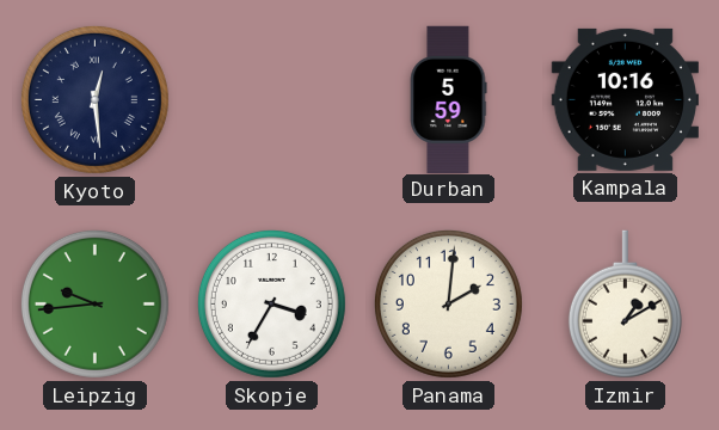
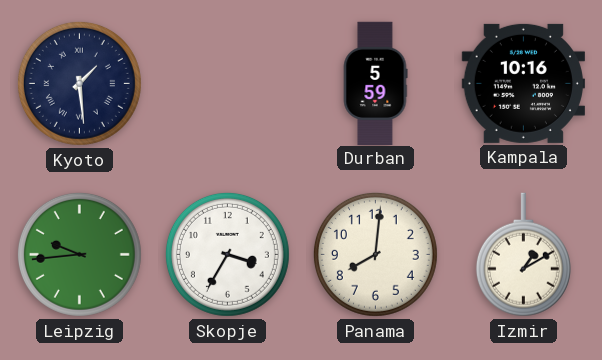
Kyoto: 12:29 -> 1:29
Panama: 2:01 -> 8:01
